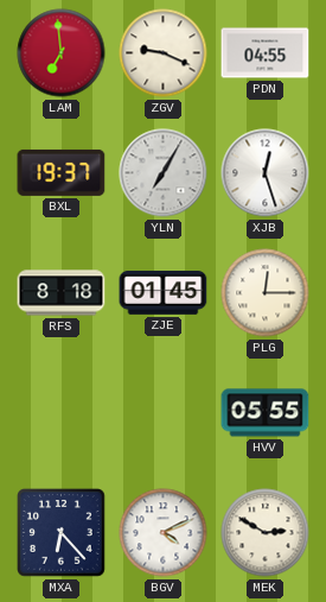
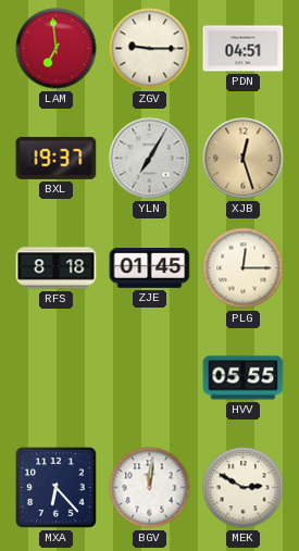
ZGV: 9:19 -> 9:15
PDN: 04:55 -> 04:51
XJB dial: white -> champagne
BGV: 4:11 -> 12:01
